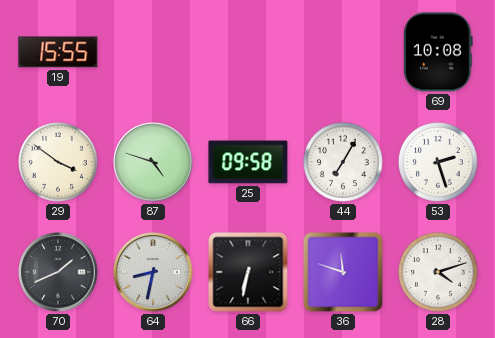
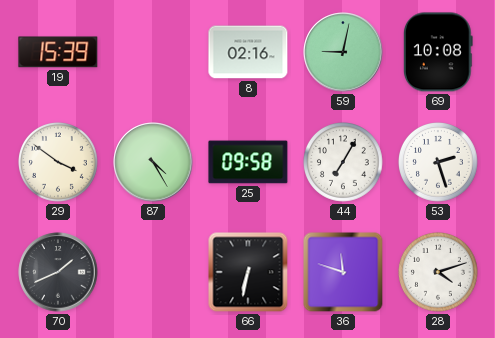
19: 15:55 -> 15:39
8: none -> 02:16
59: none -> 9:02
87: 4:48 -> 4:25
64: 8:32 -> none
